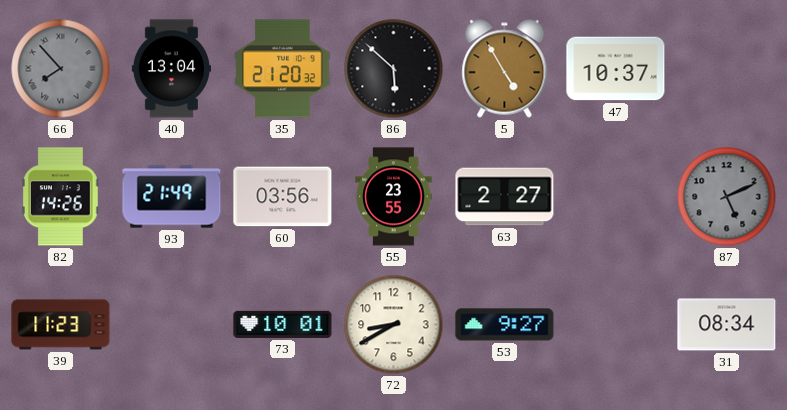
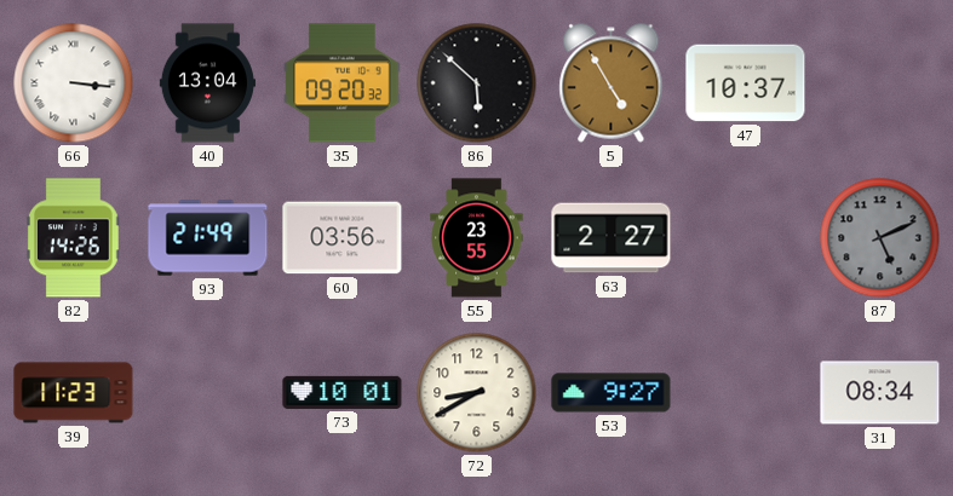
66: 7:53 -> 3:16
66 dial: grey -> white
35: 21:20 -> 09:20
